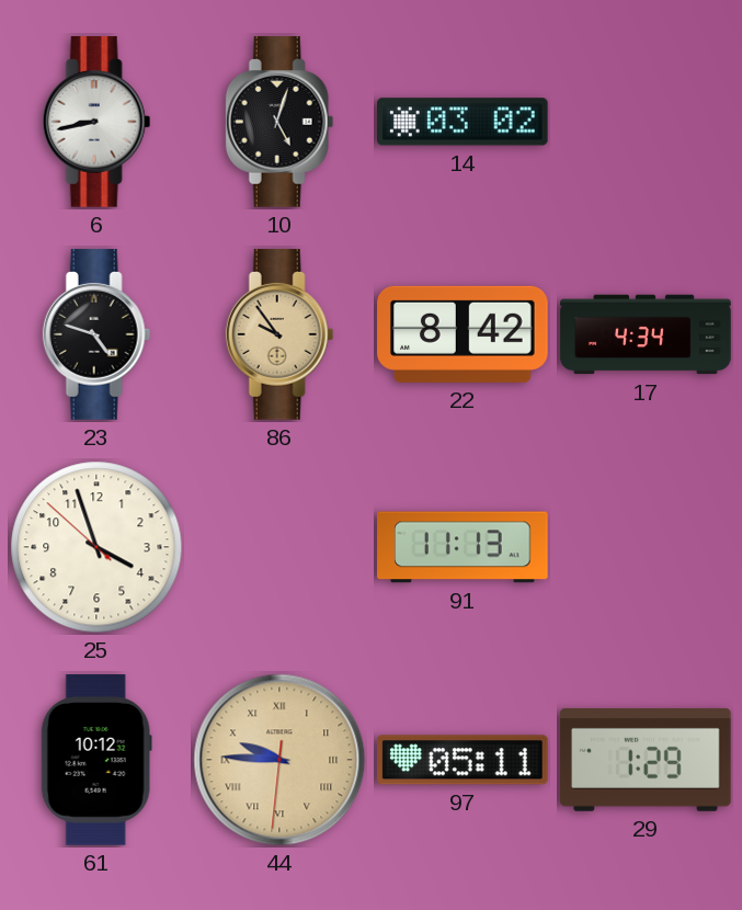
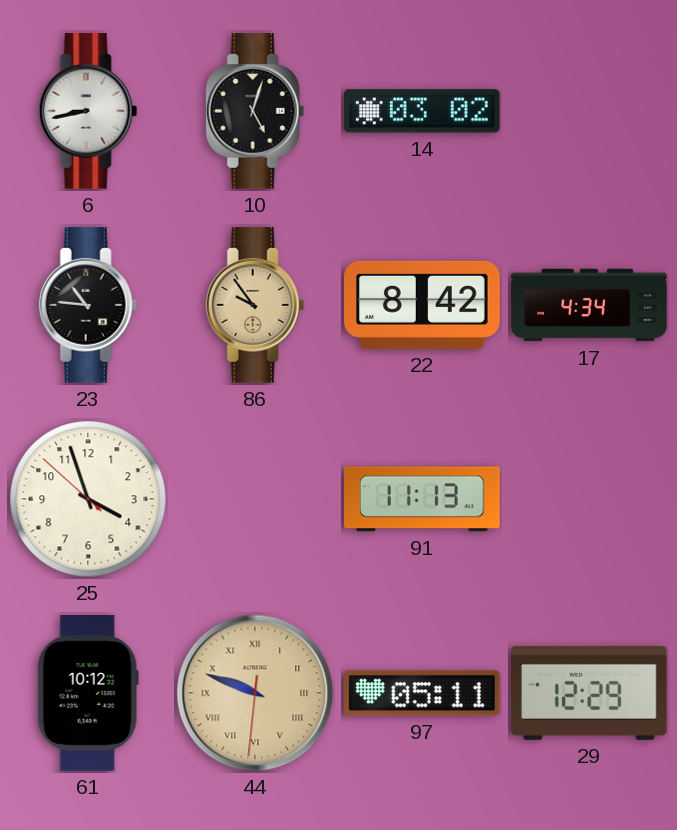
23: 4:48 -> 10:46
44: 9:45 -> 9:48
29: 1:29 -> 12:29
